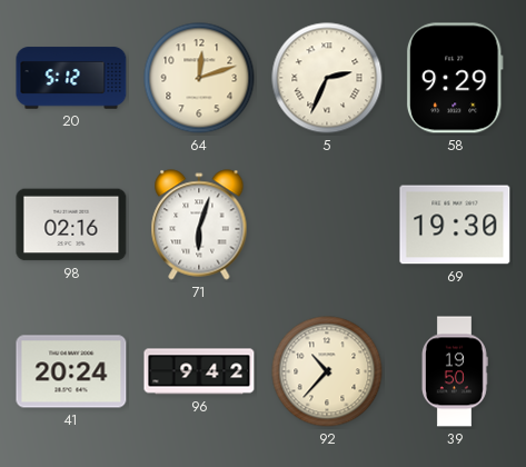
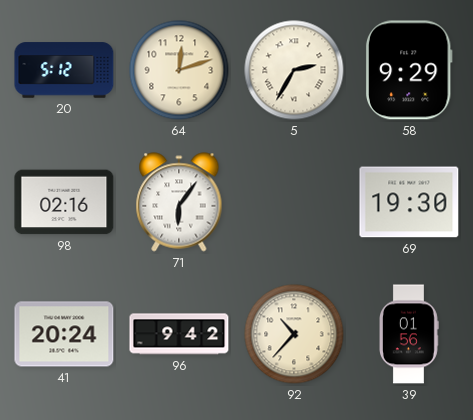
5: 2:34 -> 2:35
71: 6:03 -> 6:06
39: 19:50 -> 01:56
